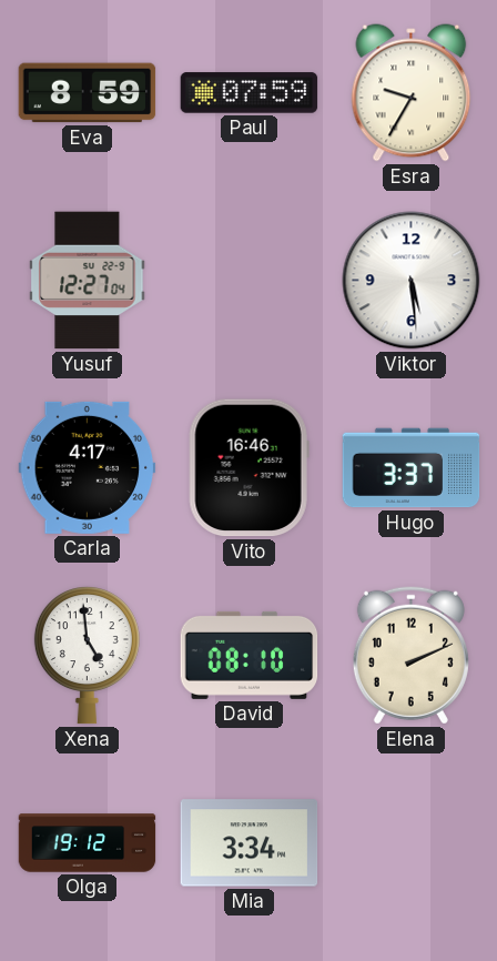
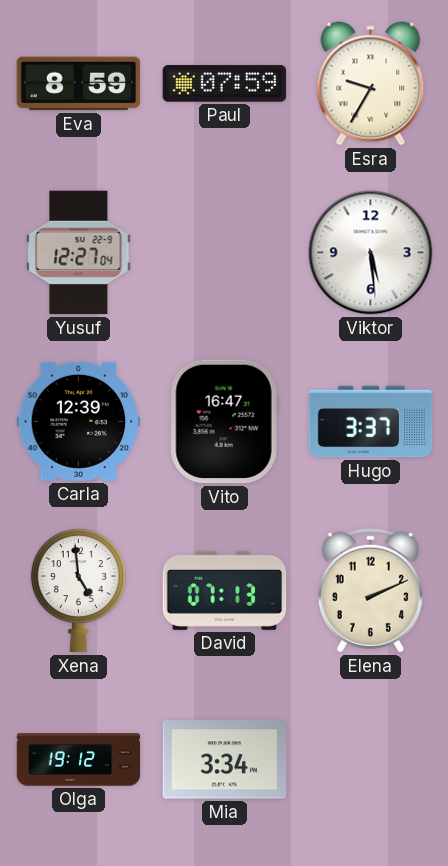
Carla: 4:17 -> 12:39
Vito: 16:46 -> 16:47
David: 08:10 -> 07:13
